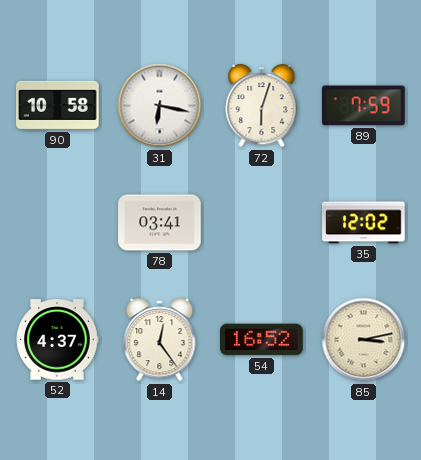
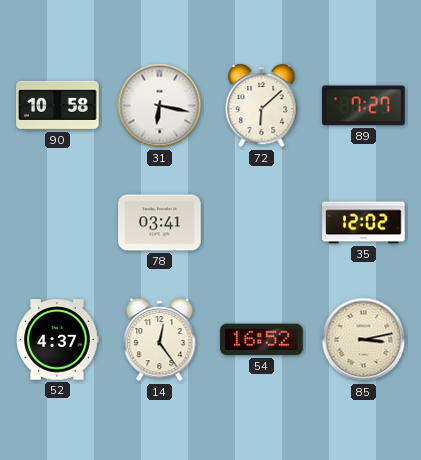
72: 6:03 -> 6:08
89: 7:59 -> 7:27
